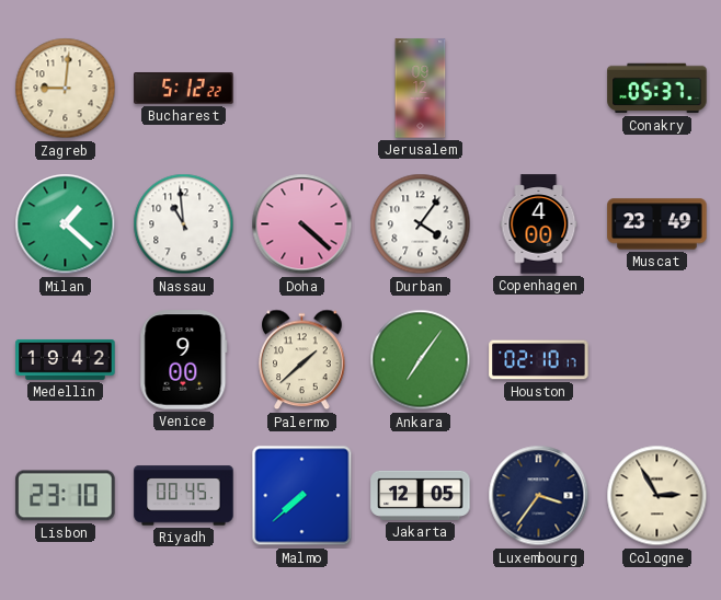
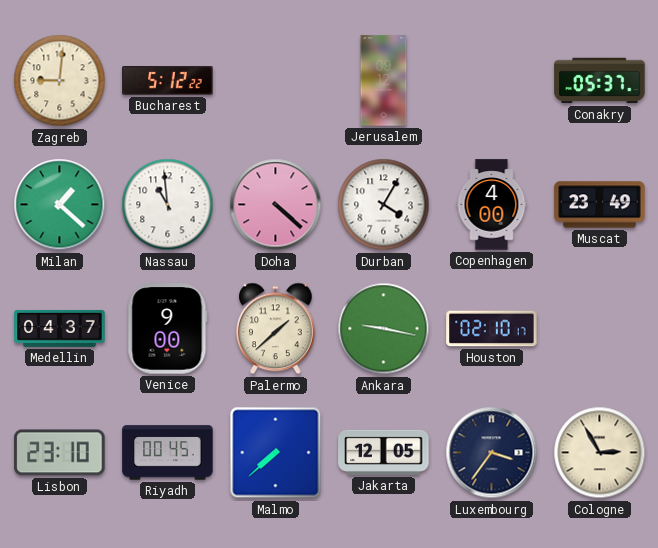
Durban: 4:06 -> 4:05
Medellin: 19:42 -> 04:37
Ankara: 7:06 -> 9:17
